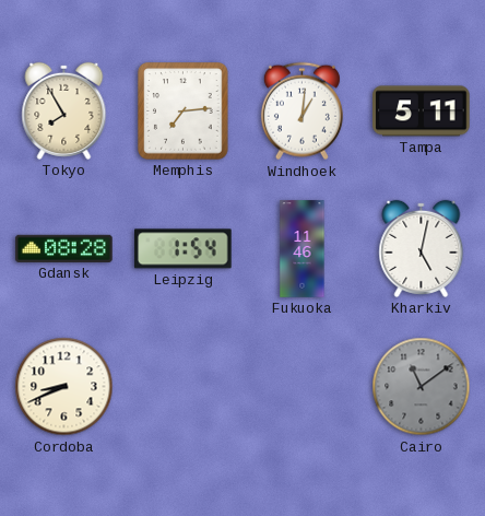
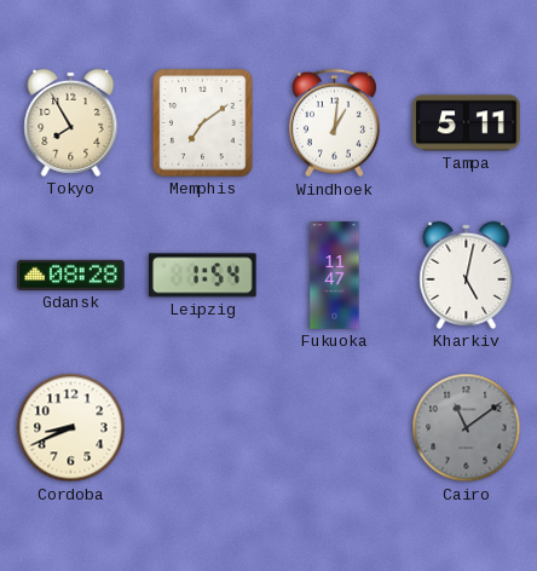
Memphis: 7:14 -> 7:09
Fukuoka: 11:46 -> 11:47
